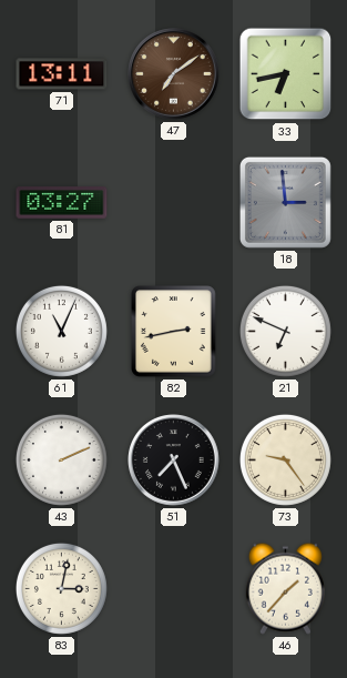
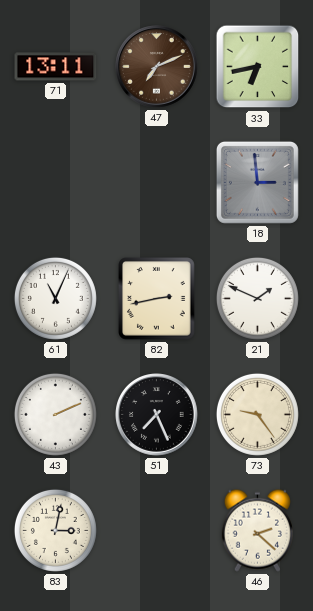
47: 7:09 -> 7:11
81: 03:27 -> none
21: 6:49 -> 1:49
46: 1:37 -> 2:22
